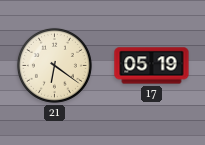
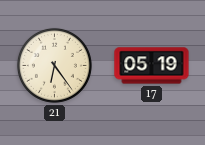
21: 6:21 -> 6:24
